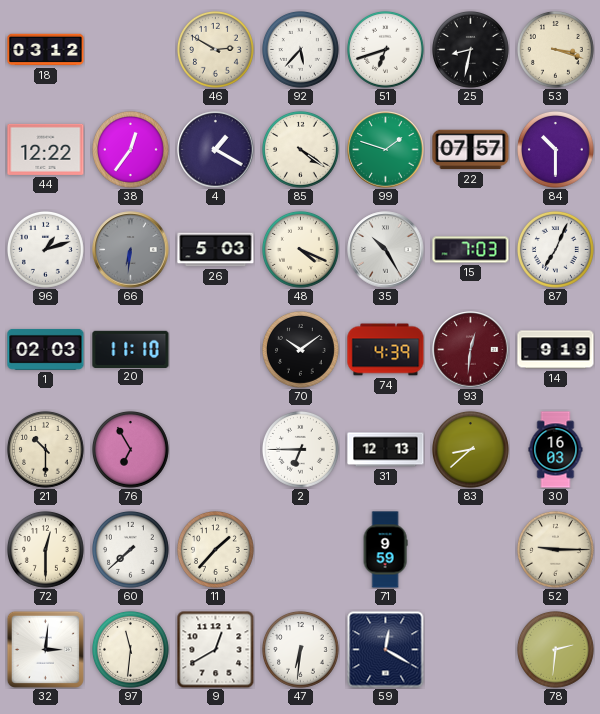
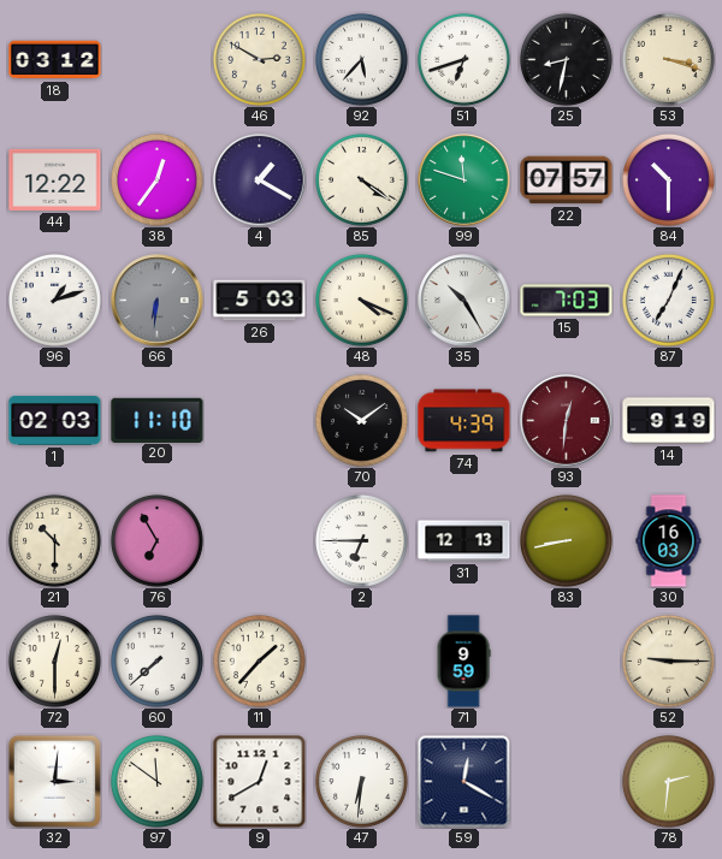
99: 1:48 -> 11:48
83: 8:38 -> 8:43
97: 11:31 -> 11:51
